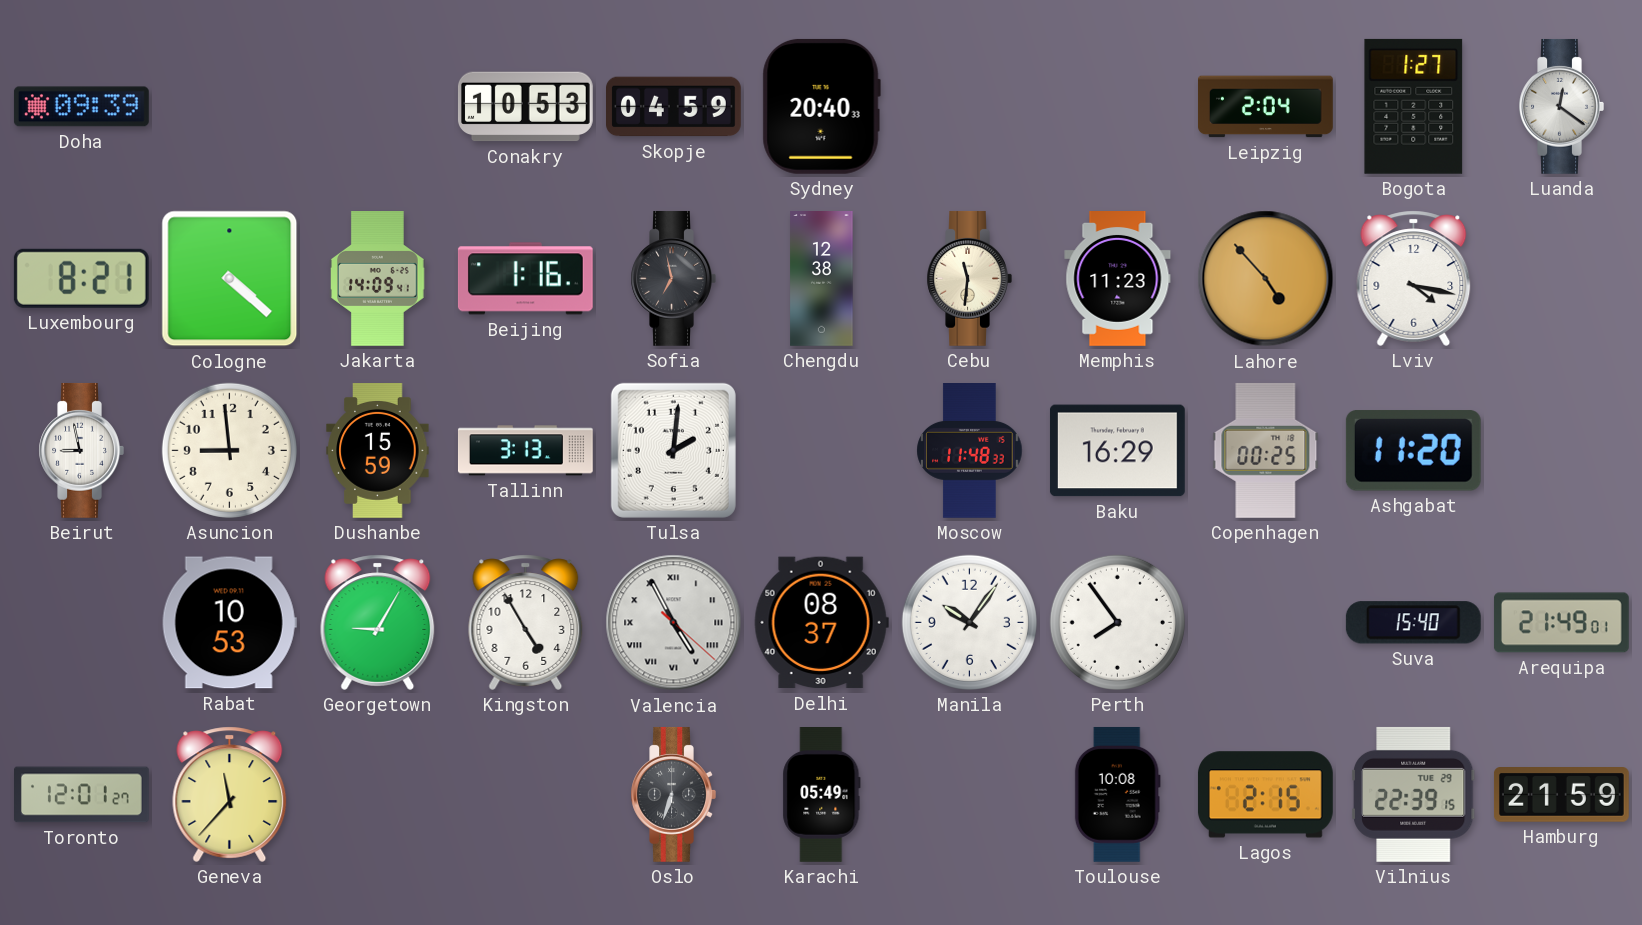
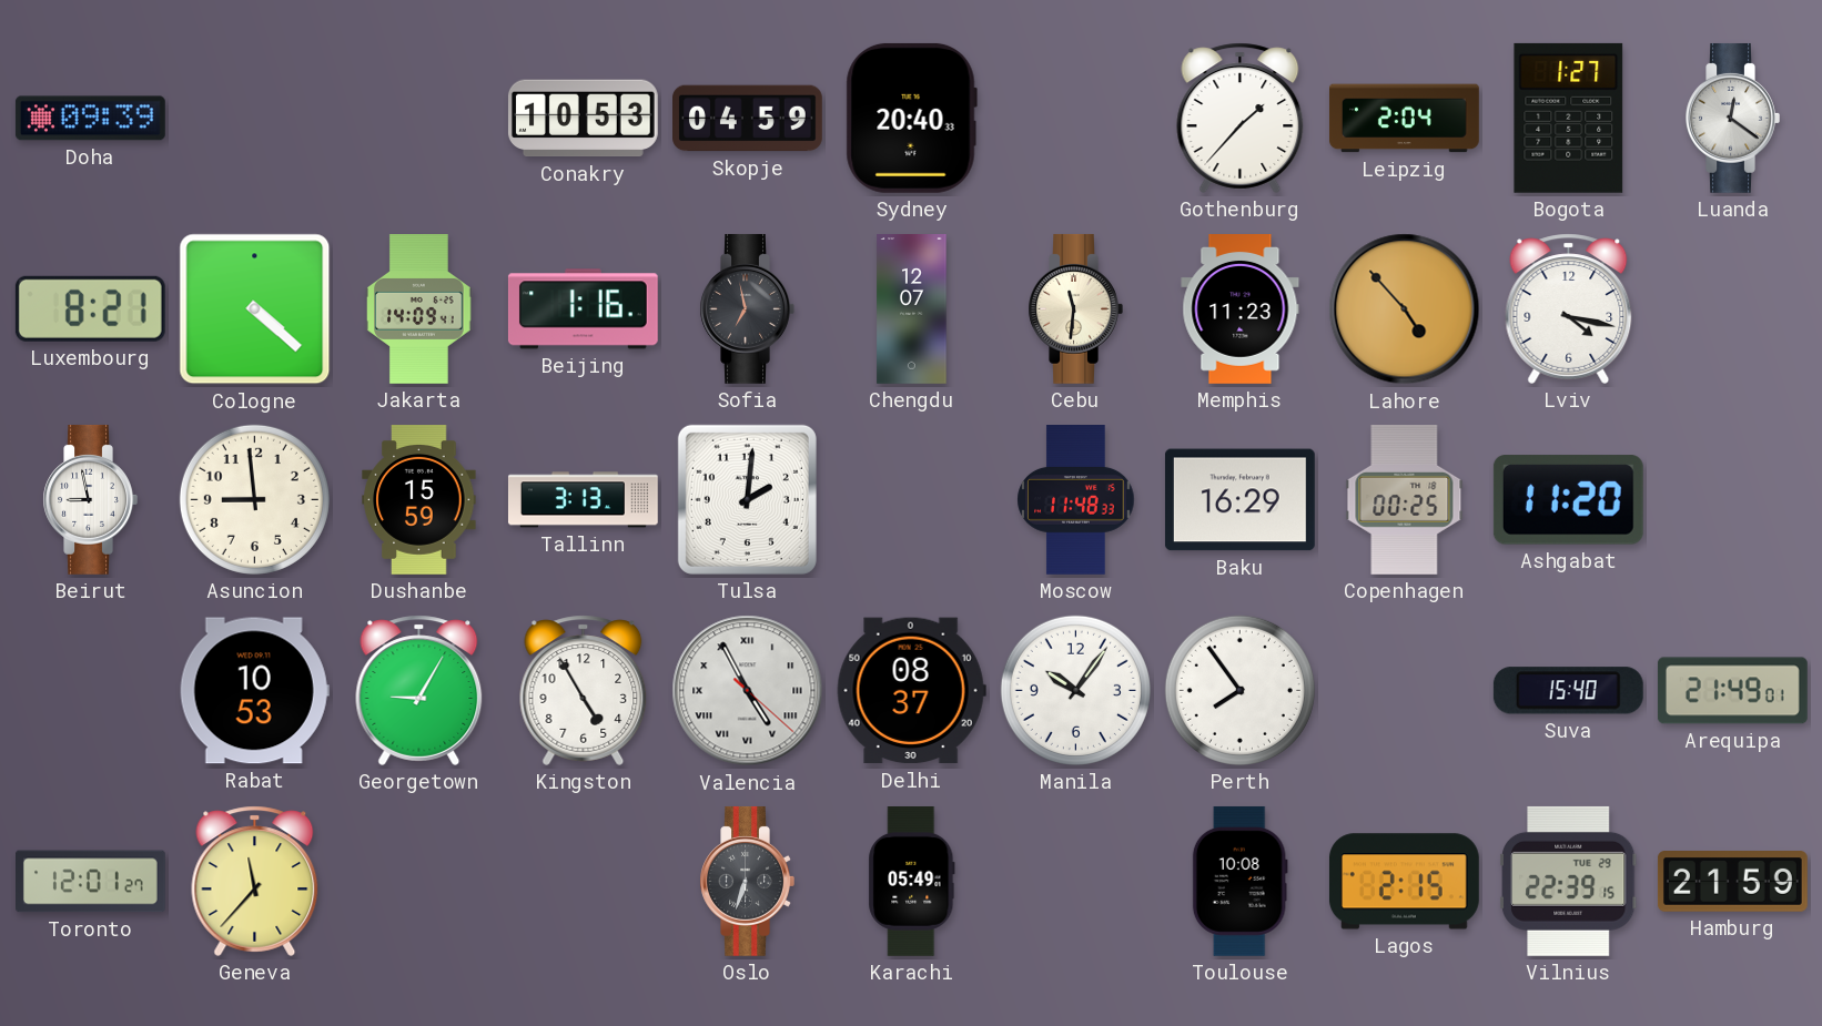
Gothenburg: none -> 1:37
Chengdu: 12:38 -> 12:07
